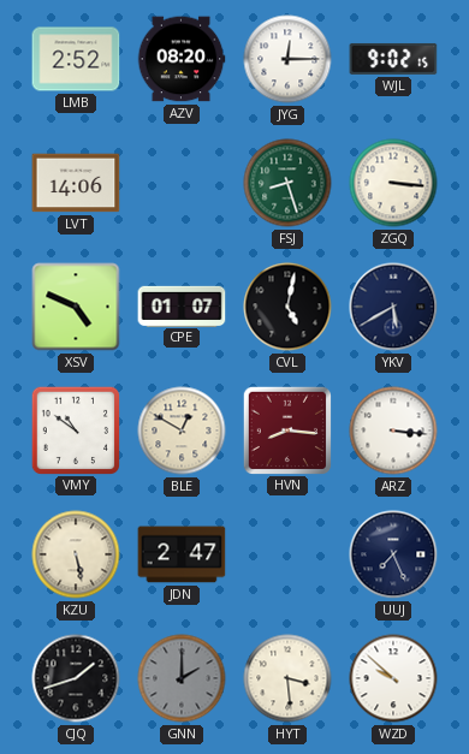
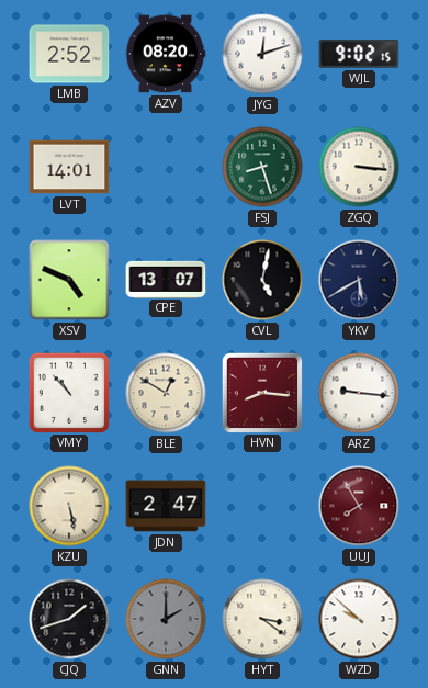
JYG: 12:15 -> 12:12
LVT: 14:06 -> 14:01
CPE: 01:07 -> 13:07
VMY: 10:51 -> 10:53
ARZ: 3:16 -> 9:16
UUJ: 7:26 -> 7:55
UUJ dial: navy -> burgundy
HYT: 3:29 -> 3:21
